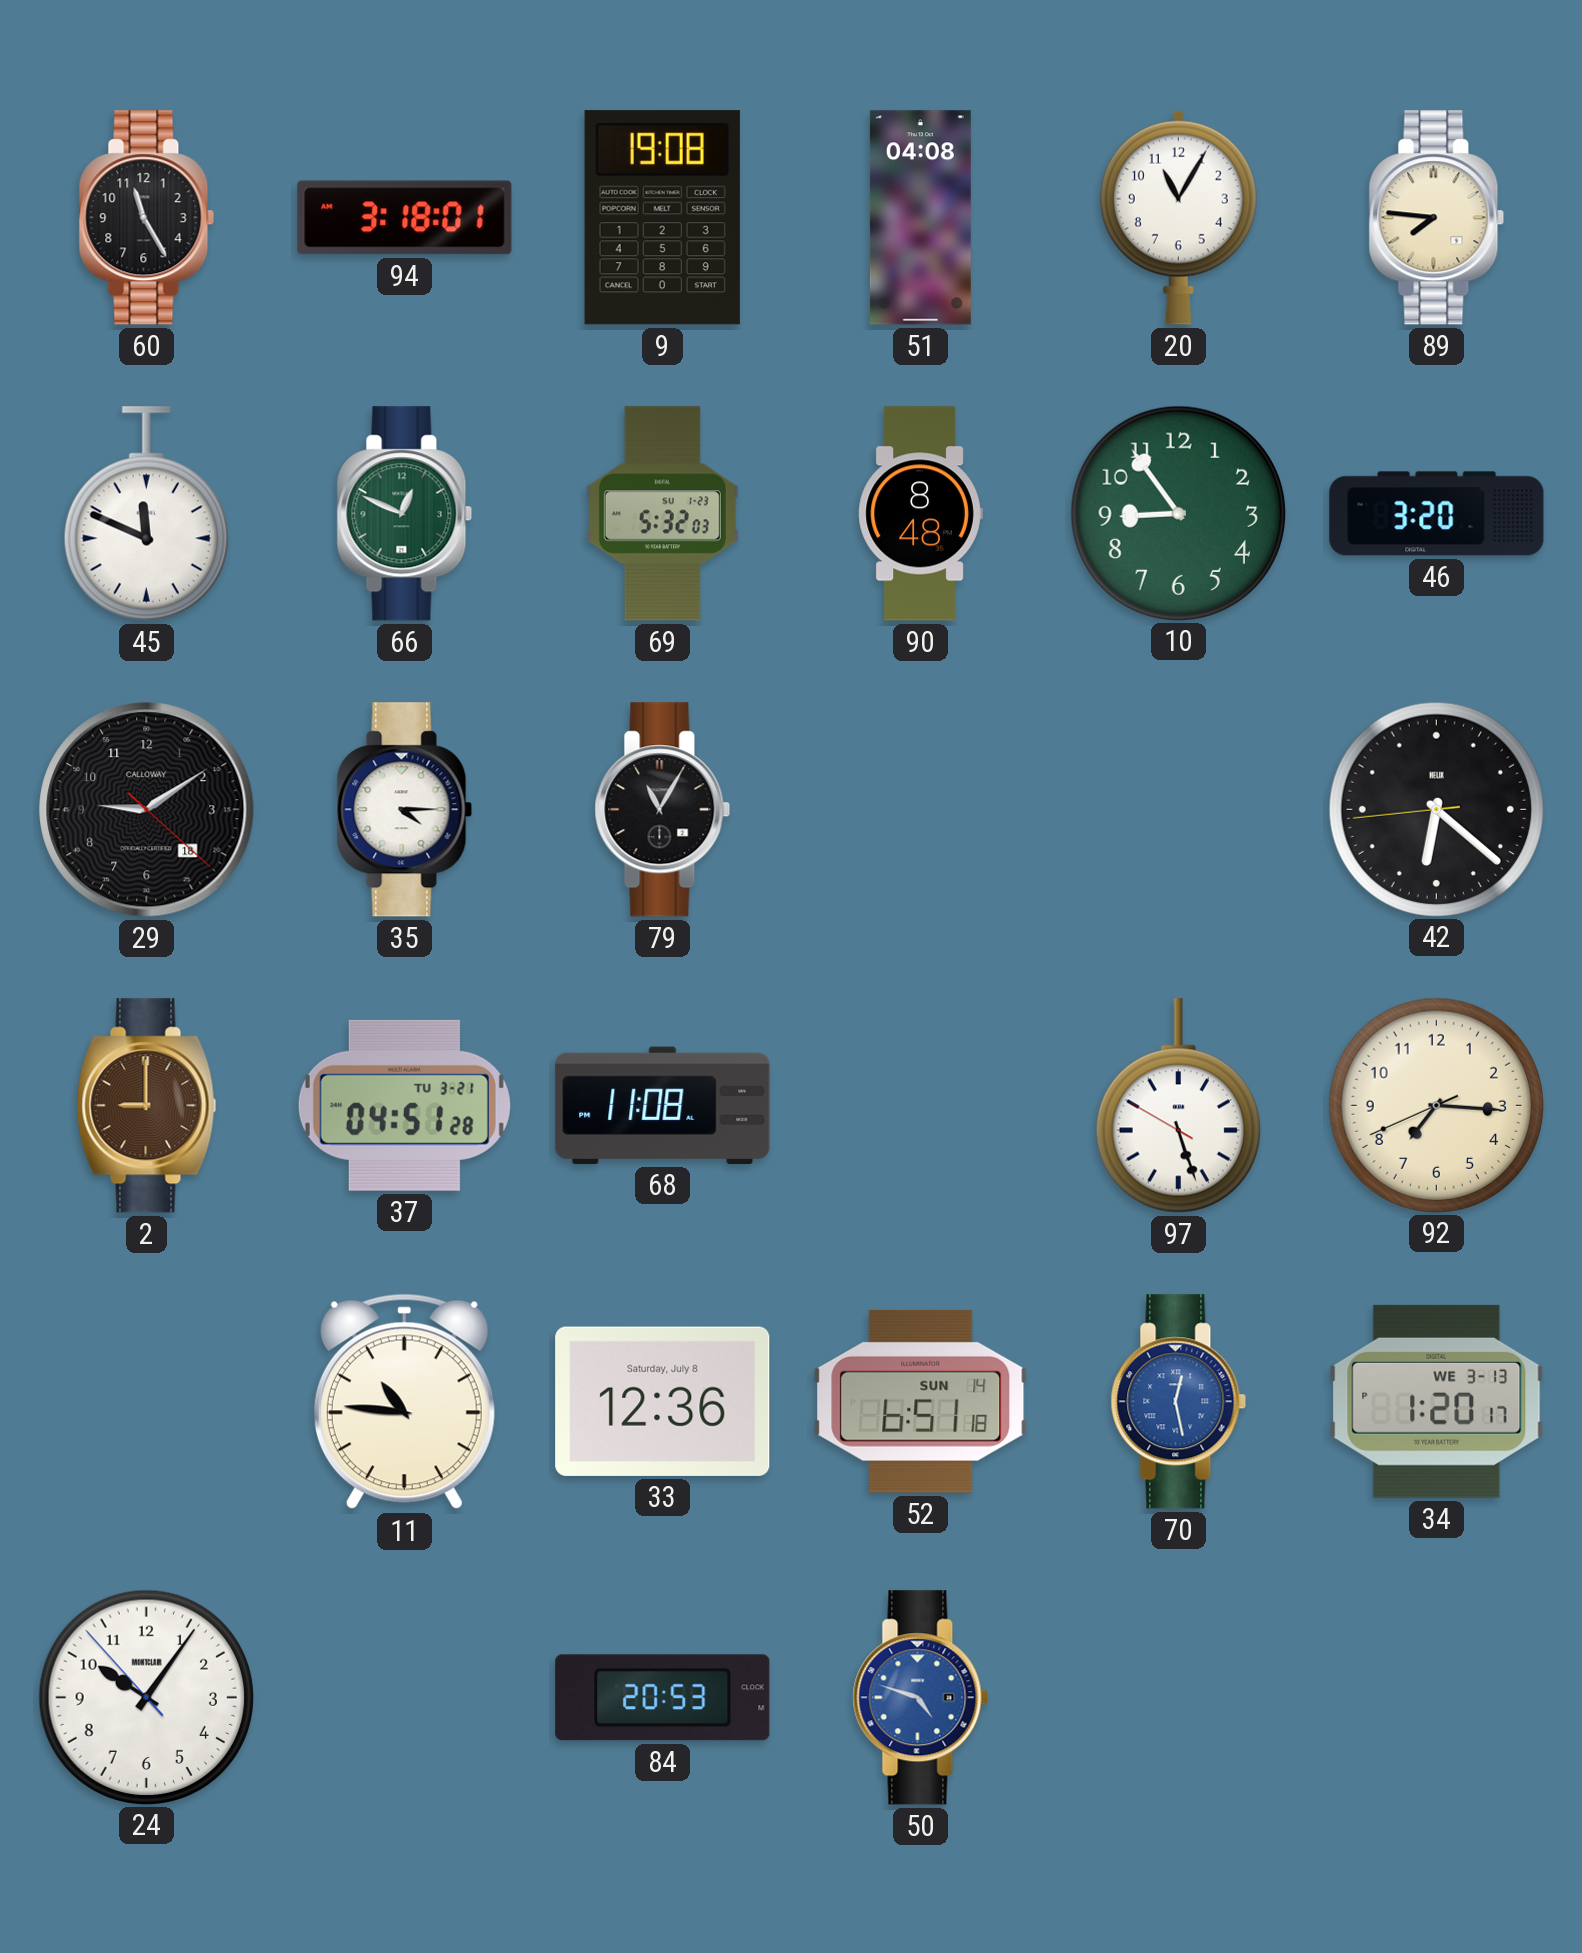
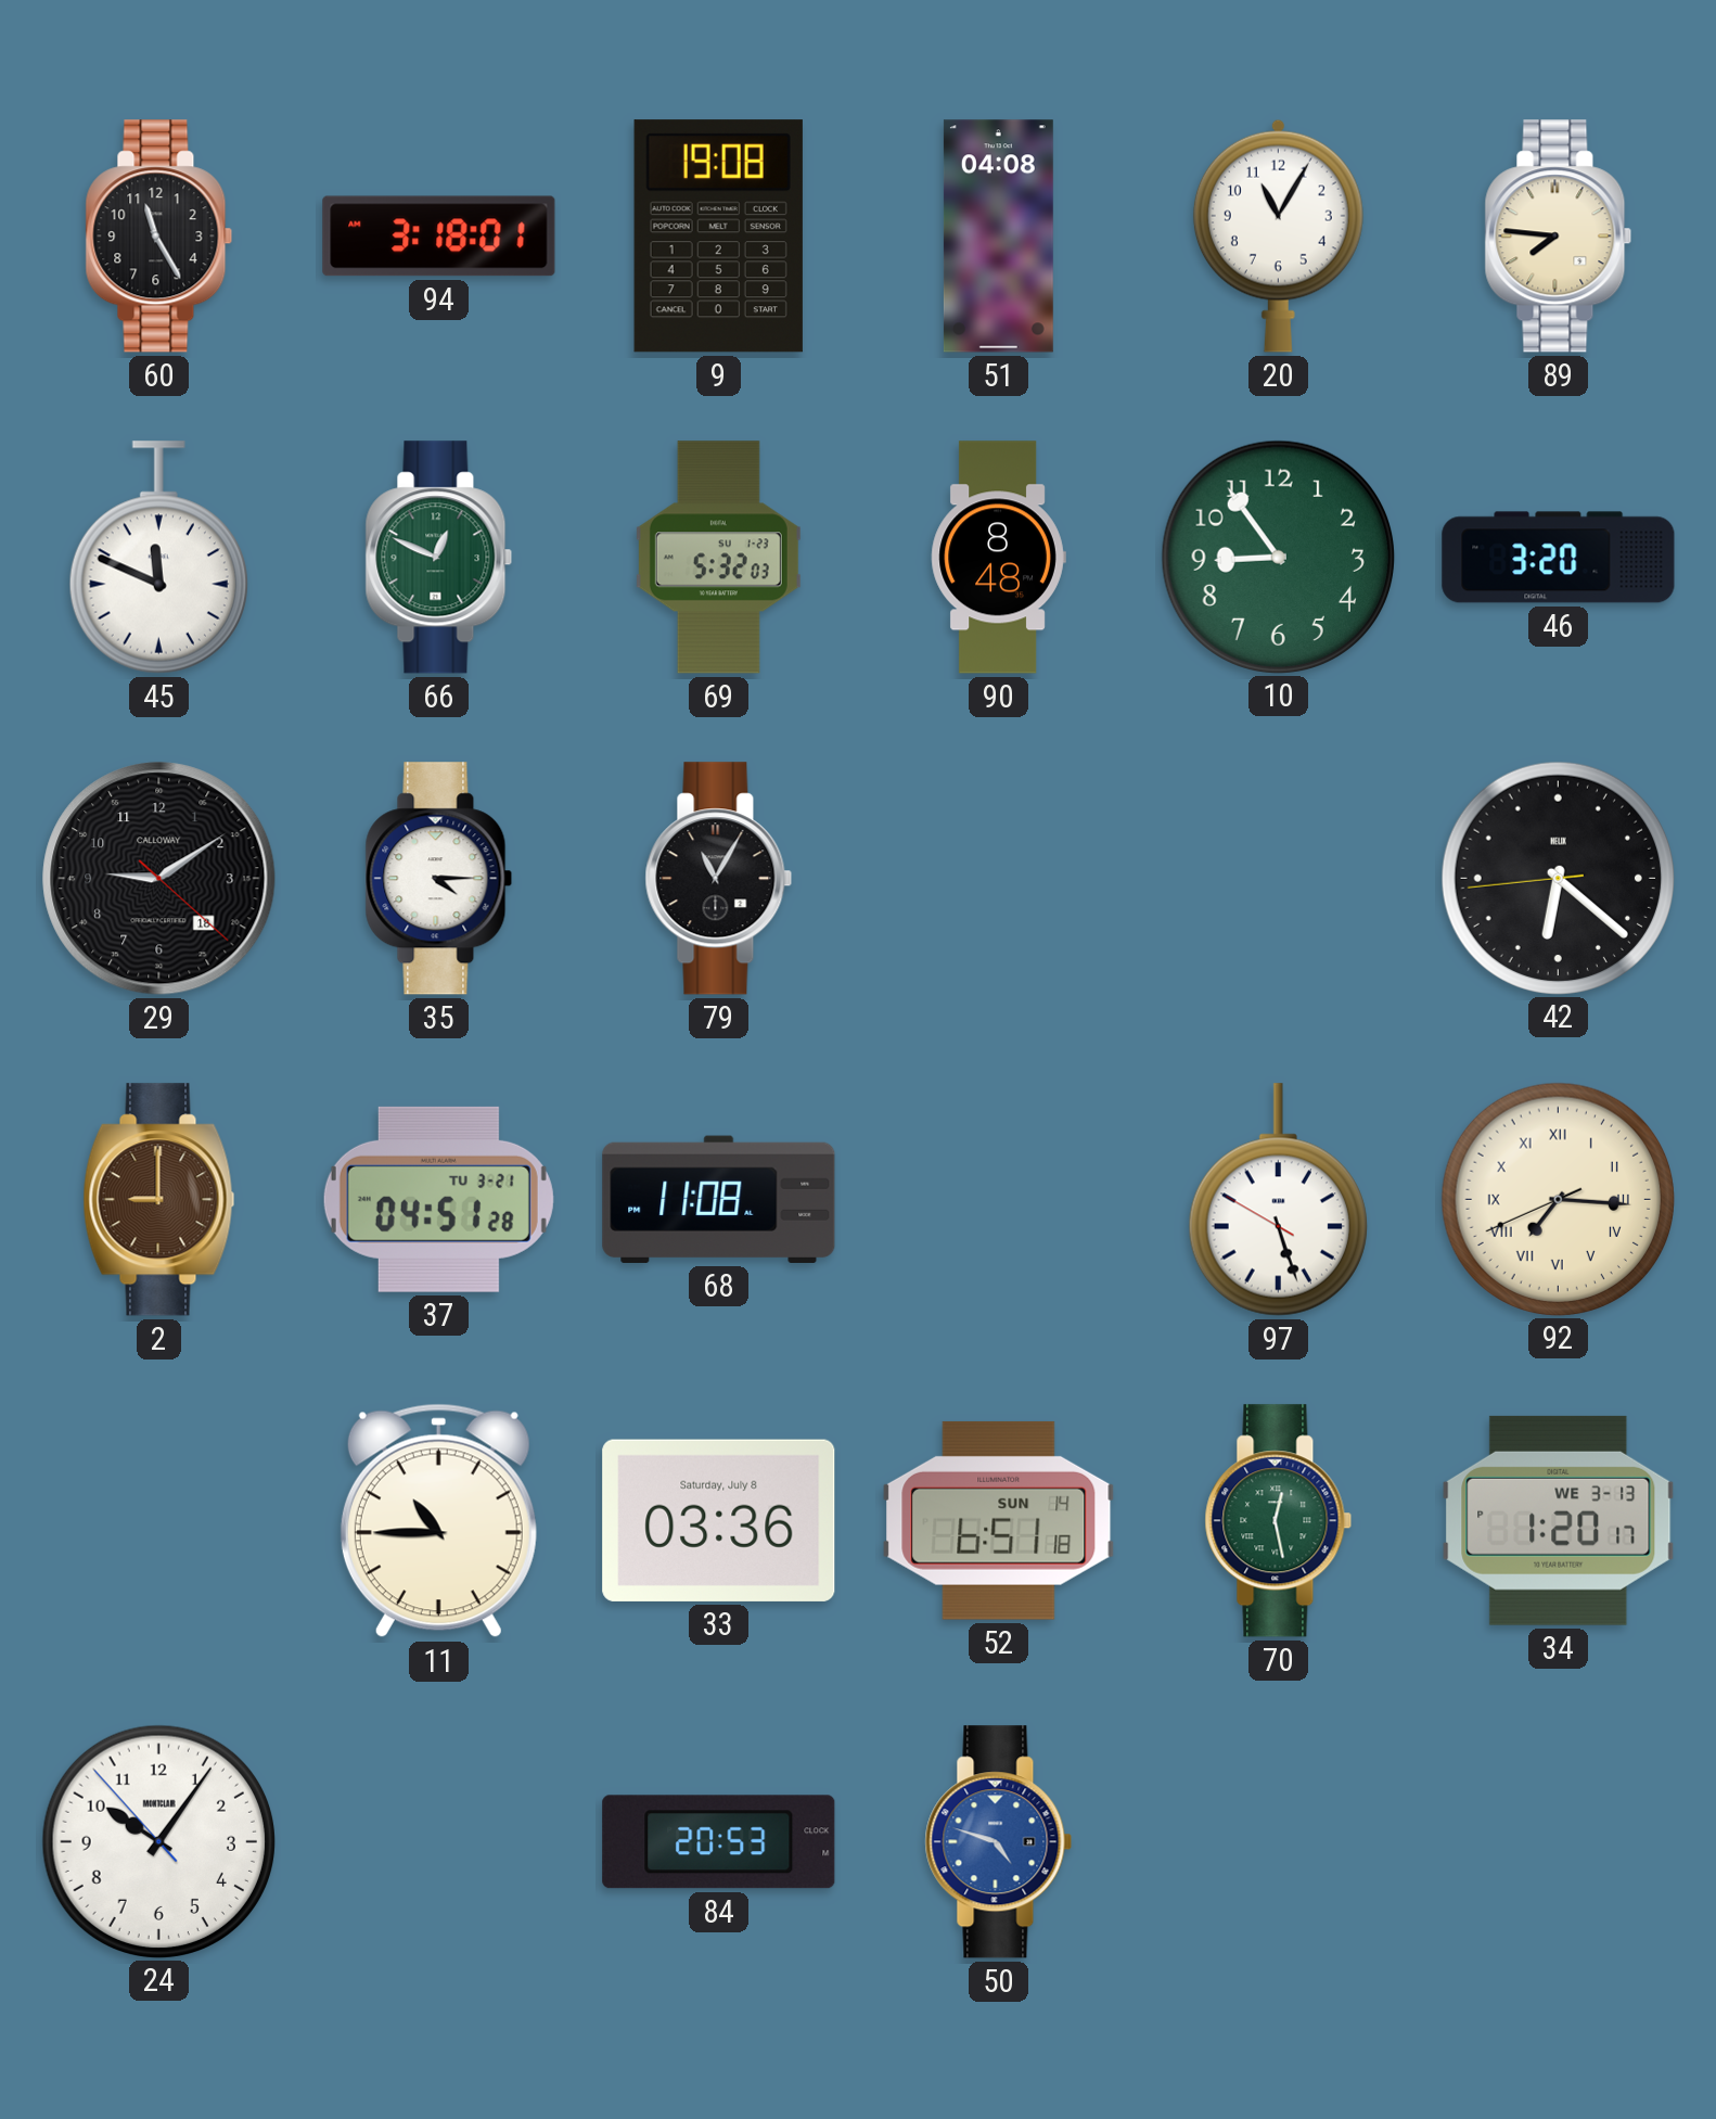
92 numerals: Arabic -> Roman
11: 10:46 -> 10:45
33: 12:36 -> 03:36
70 dial: blue -> green
